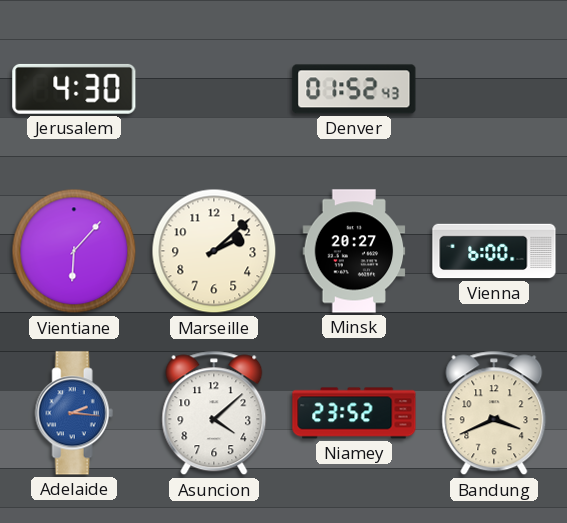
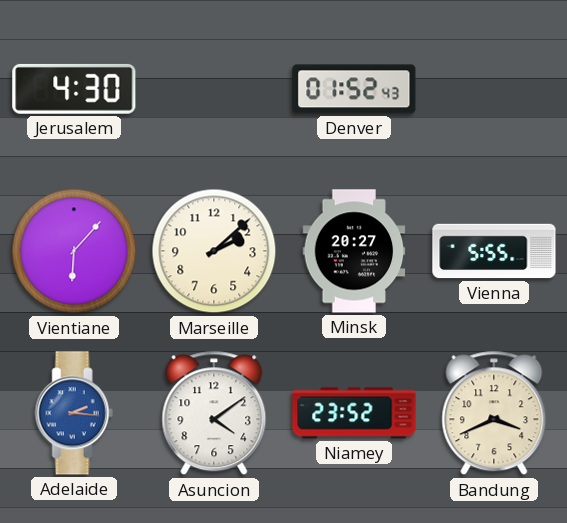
Vienna: 6:00 -> 5:55
Asuncion: 4:08 -> 4:09
